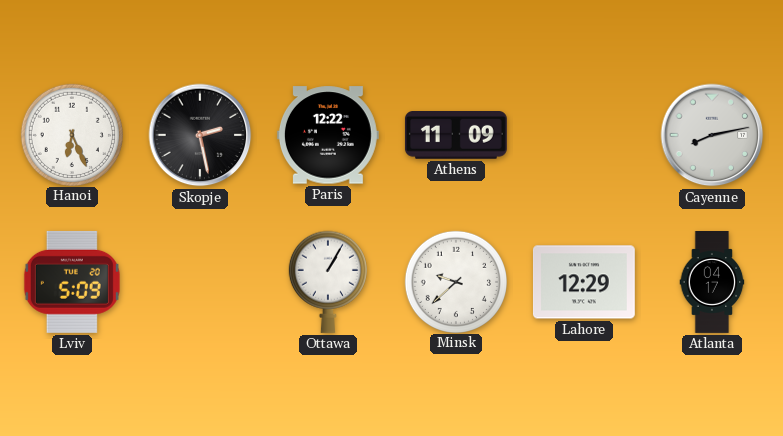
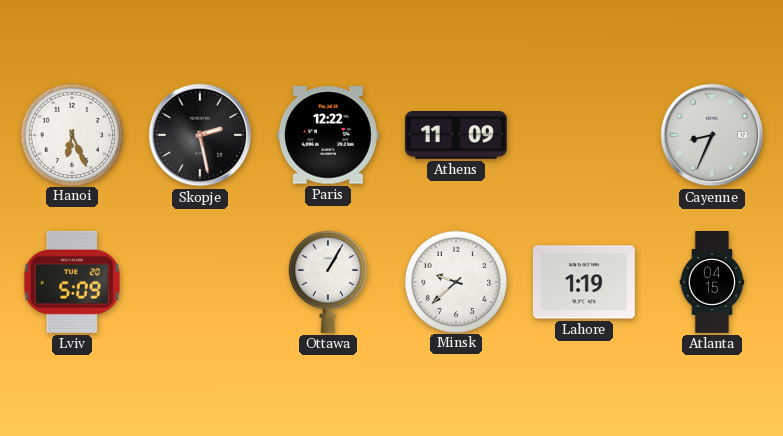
Cayenne: 8:13 -> 8:34
Lahore: 12:29 -> 1:19
Atlanta: 04:17 -> 04:15
